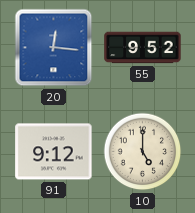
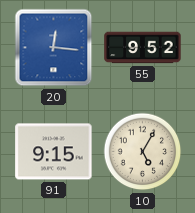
91: 9:12 -> 9:15
10: 5:00 -> 5:05
